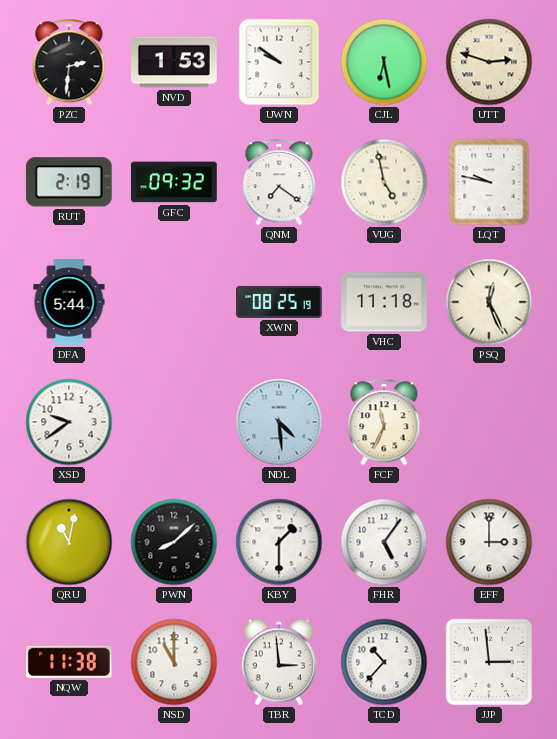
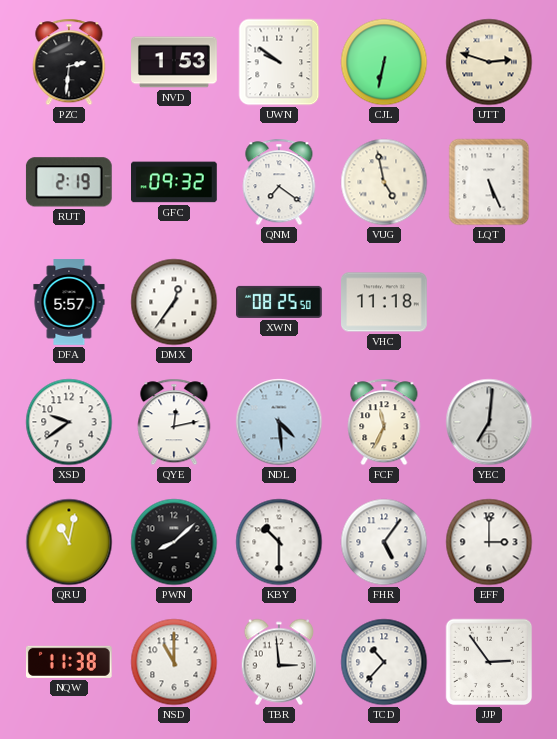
CJL: 6:28 -> 6:32
LQT: 9:47 -> 5:26
DFA: 5:44 -> 5:57
DMX: none -> 12:36
XWN: 08:25:19 -> 08:25:50
PSQ: 12:26 -> none
QYE: none -> 12:13
YEC: none -> 7:01
KBY: 1:30 -> 10:30
JJP: 2:59 -> 2:54
